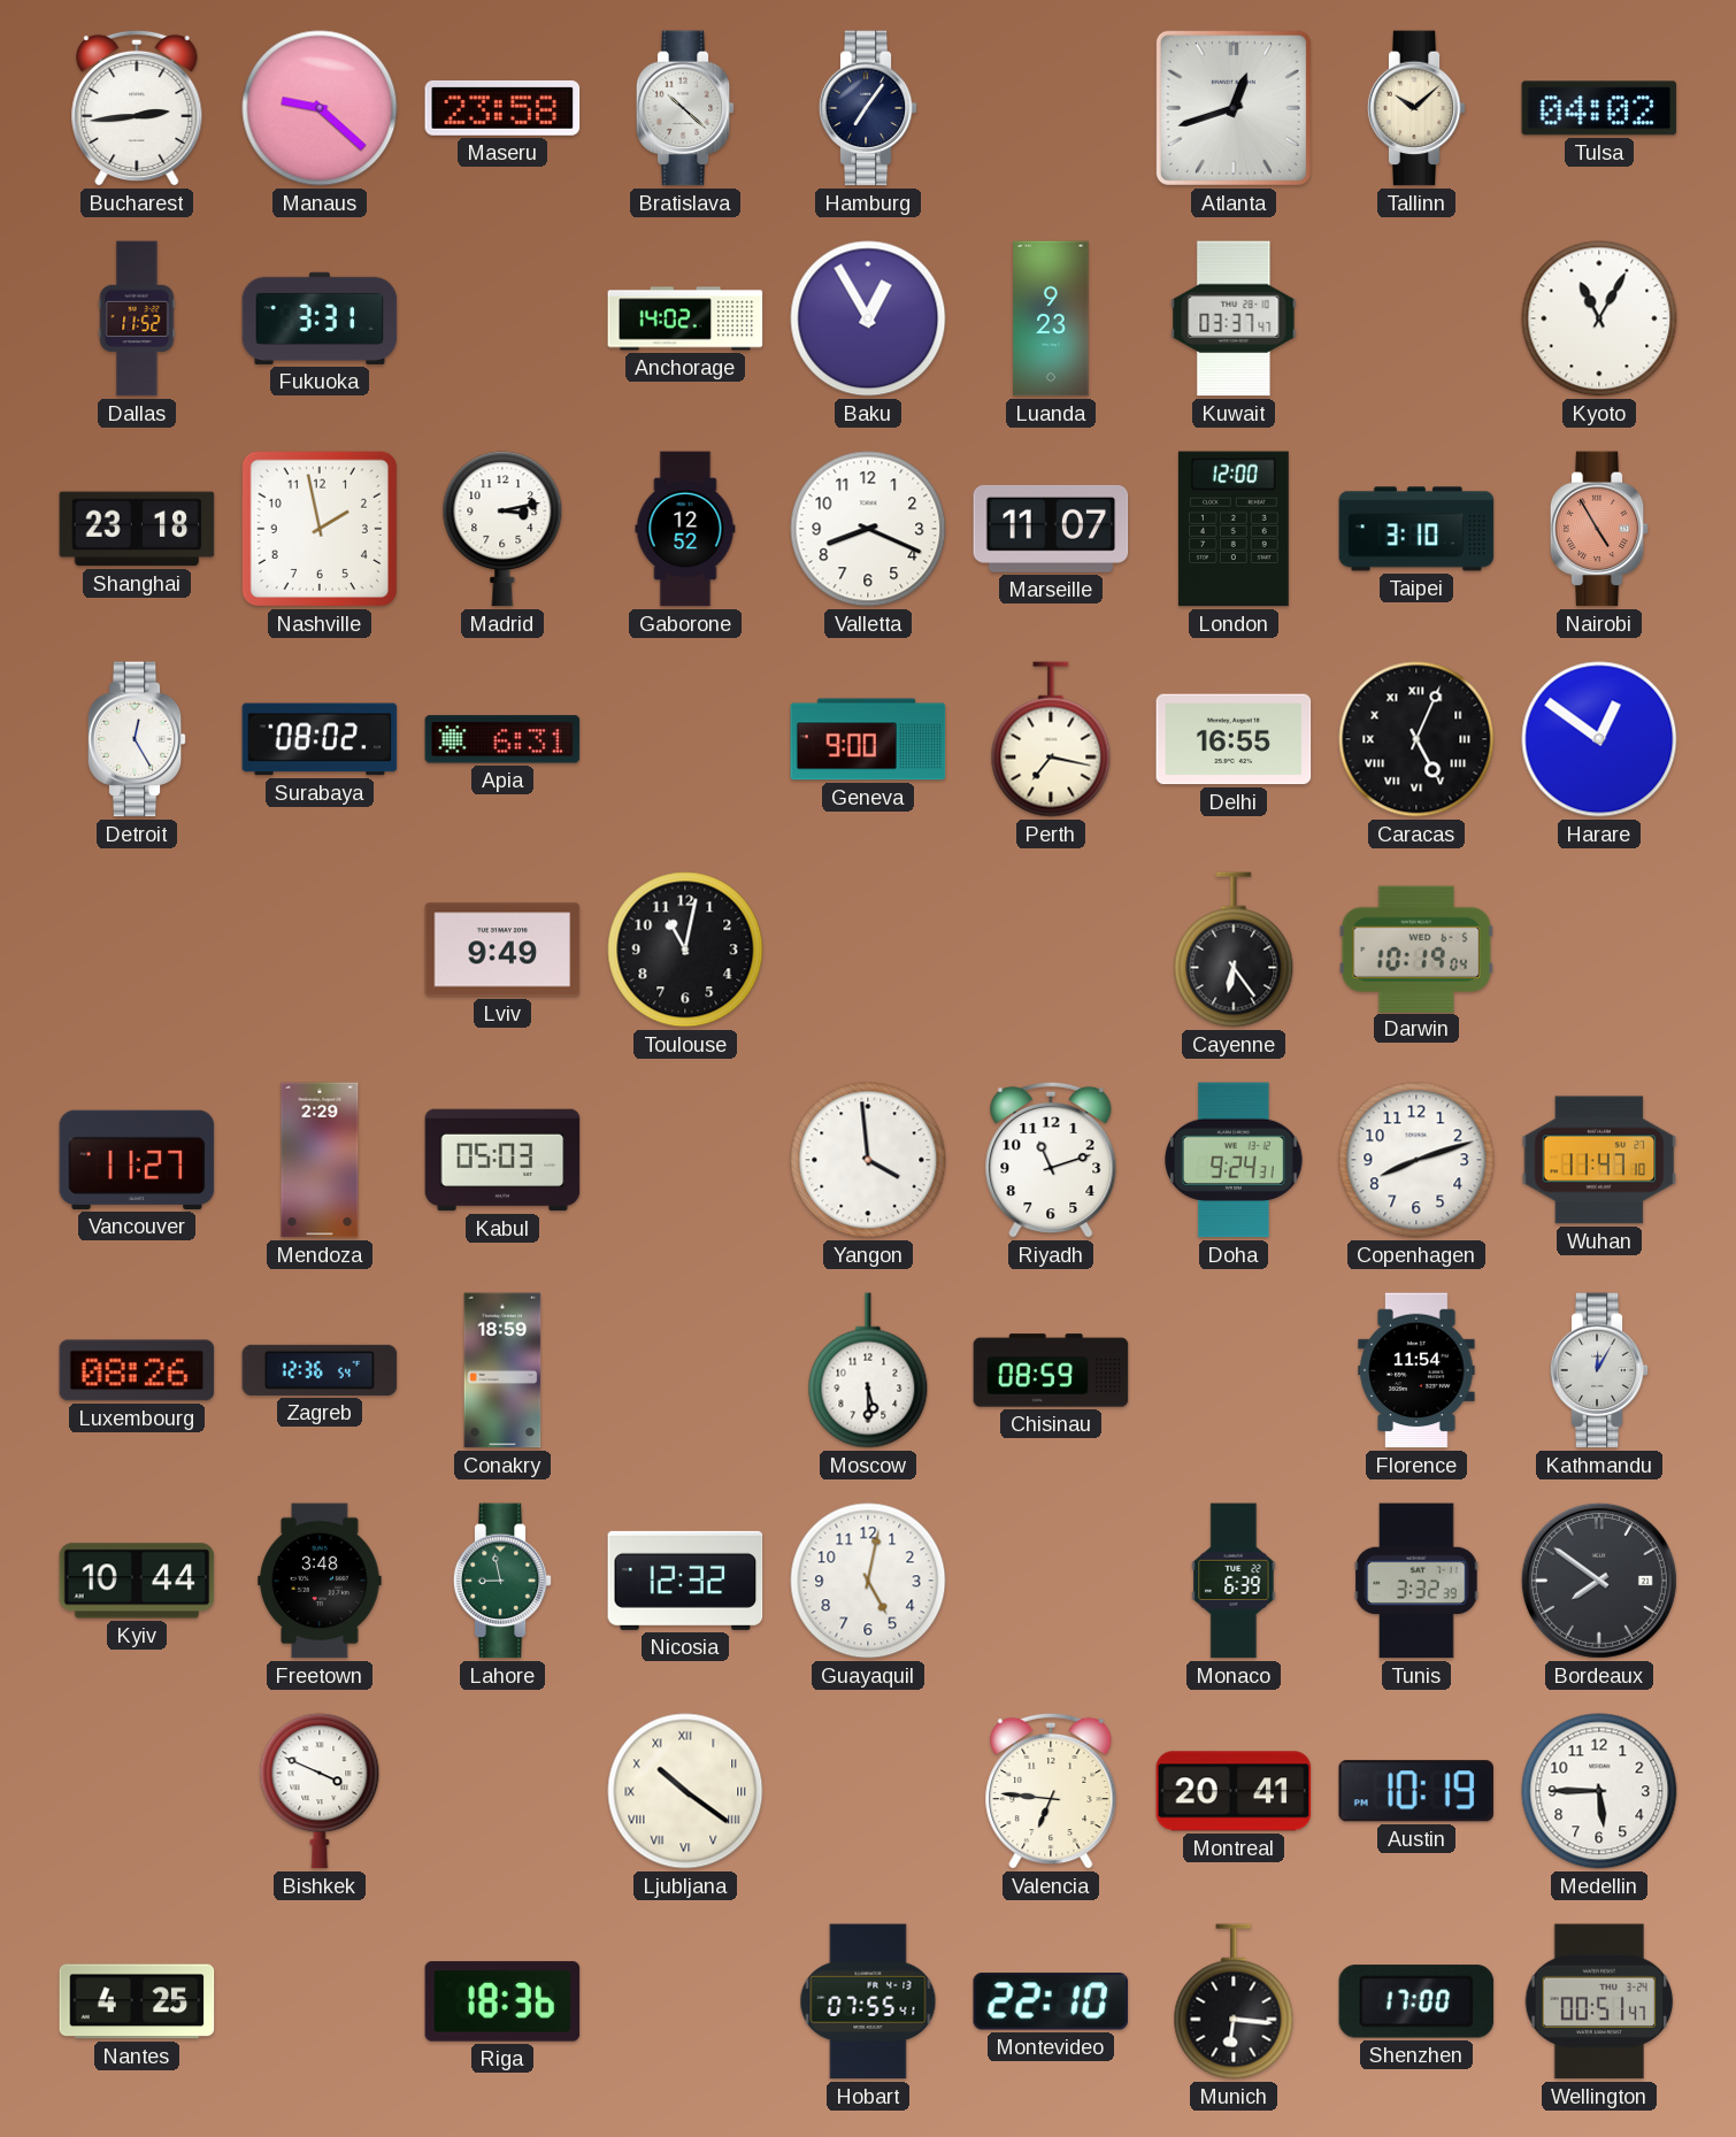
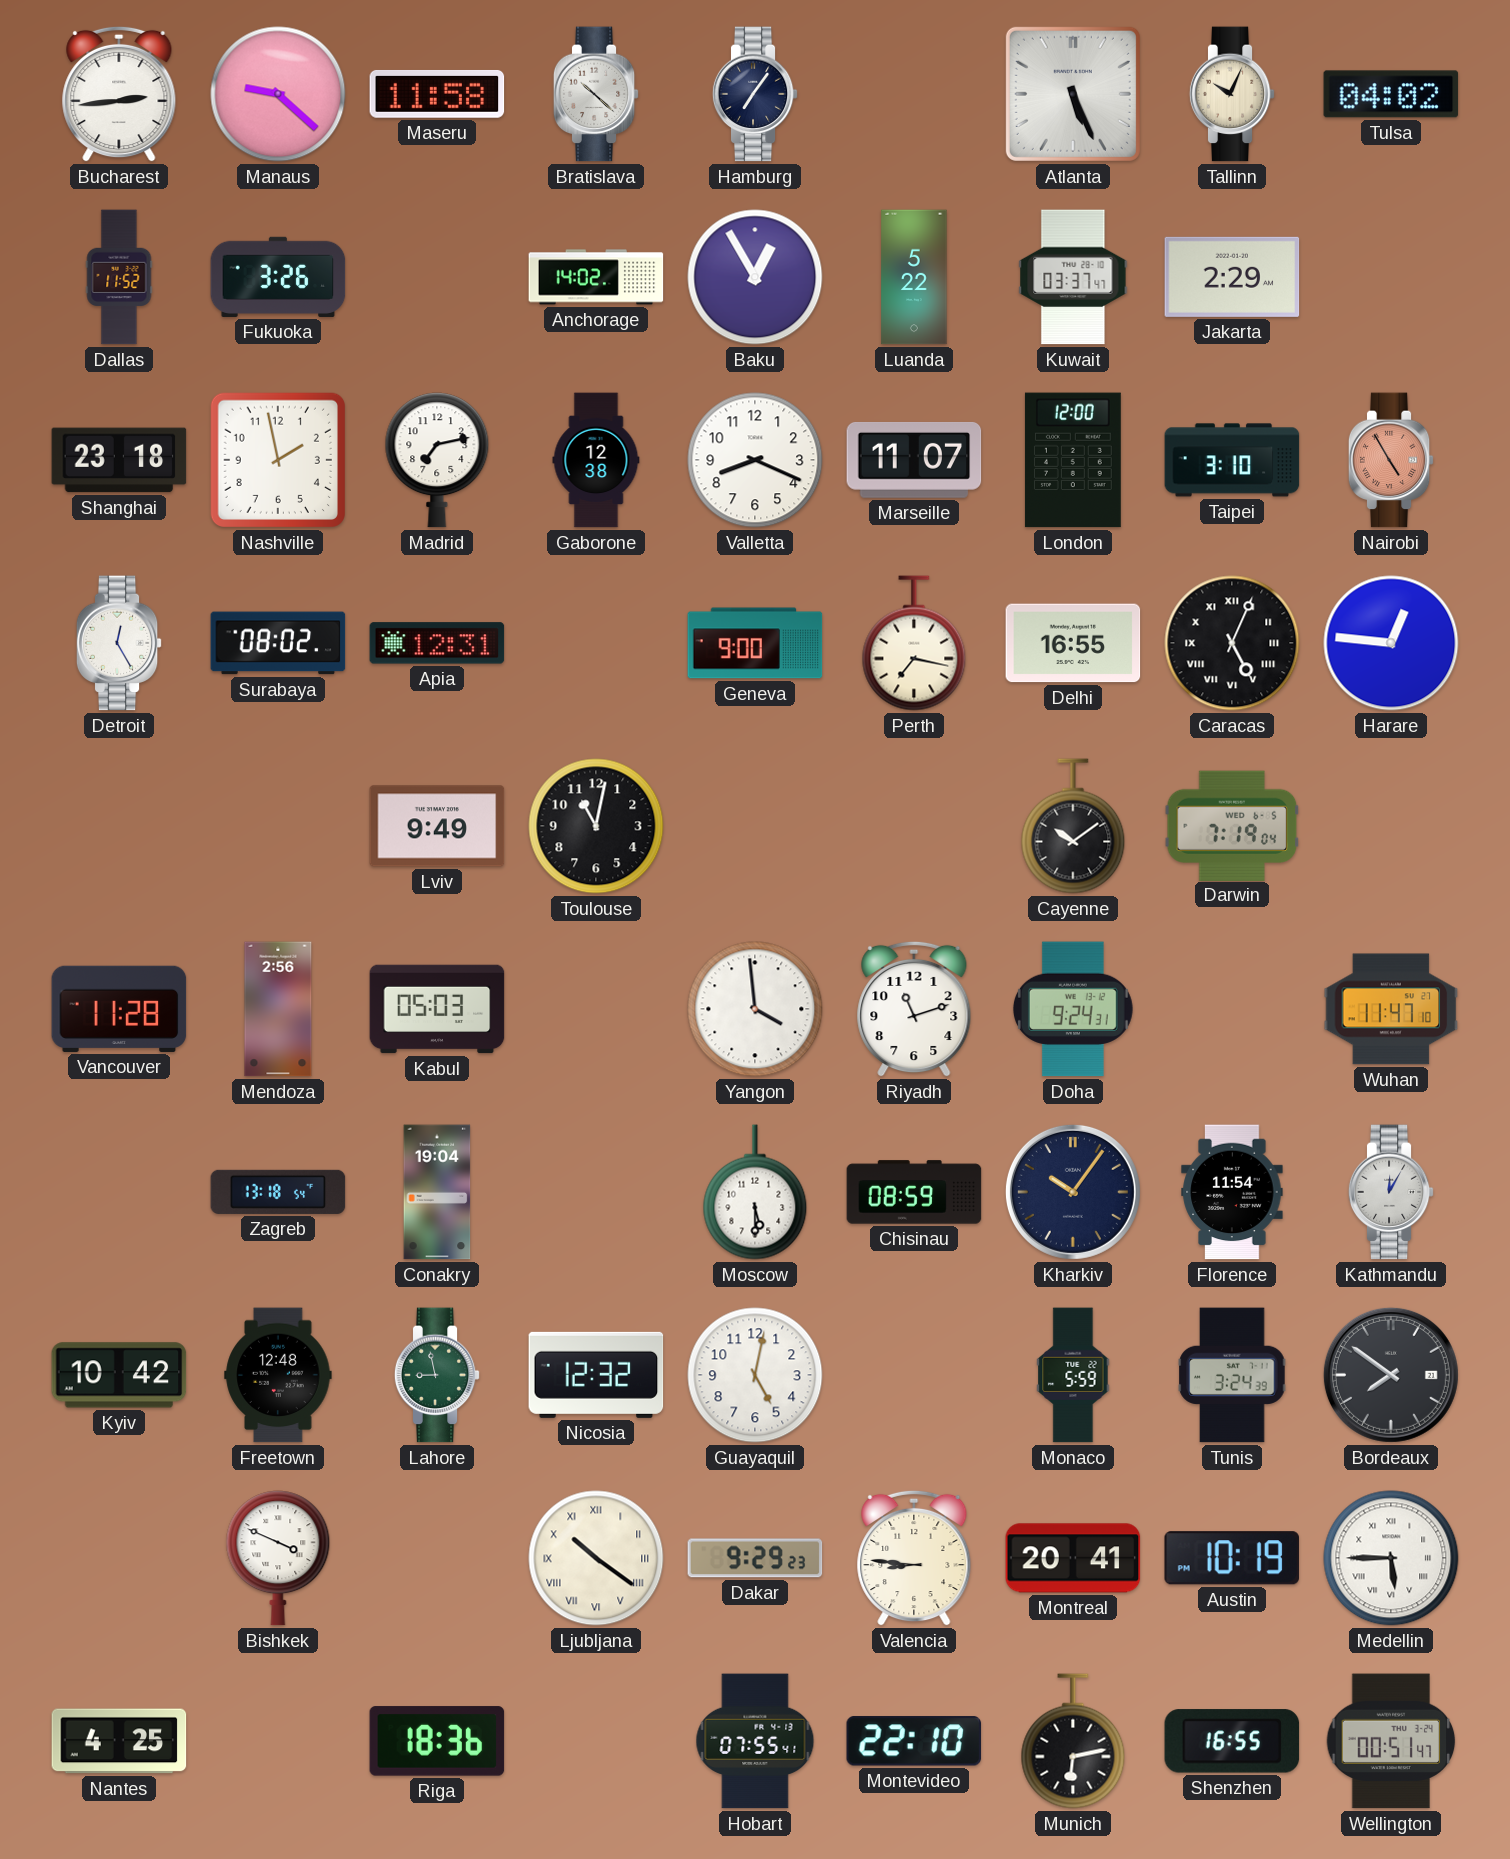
Maseru: 23:58 -> 11:58
Atlanta: 12:42 -> 5:26
Tallinn: 10:08 -> 10:04
Fukuoka: 3:31 -> 3:26
Luanda: 9:23 -> 5:22
Jakarta: none -> 2:29
Kyoto: 11:05 -> none
Madrid: 3:13 -> 7:13
Gaborone: 12:52 -> 12:38
Apia: 6:31 -> 12:31
Harare: 12:51 -> 12:46
Cayenne: 6:24 -> 10:09
Darwin: 10:19 -> 7:19
Vancouver: 11:27 -> 11:28
Mendoza: 2:29 -> 2:56
Copenhagen: 8:12 -> none
Luxembourg: 08:26 -> none
Zagreb: 12:36 -> 13:18
Conakry: 18:59 -> 19:04
Kharkiv: none -> 10:06
Kyiv: 10:44 -> 10:42
Freetown: 3:48 -> 12:48
Monaco: 6:39 -> 5:59
Tunis: 3:32 -> 3:24
Dakar: none -> 9:29
Valencia: 6:46 -> 8:46
Medellin numerals: Arabic -> Roman
Munich: 6:16 -> 6:13
Shenzhen: 17:00 -> 16:55
